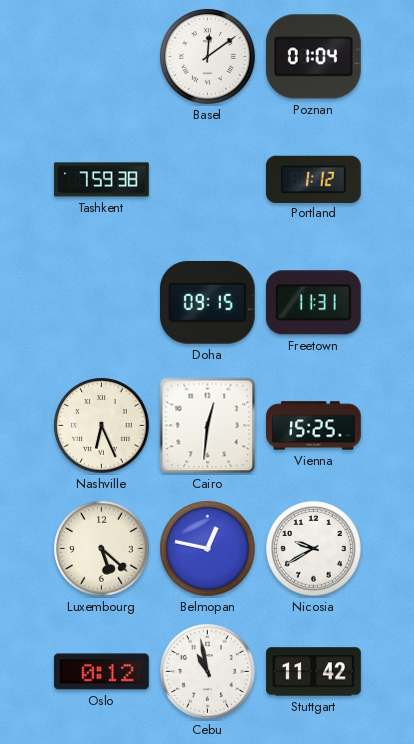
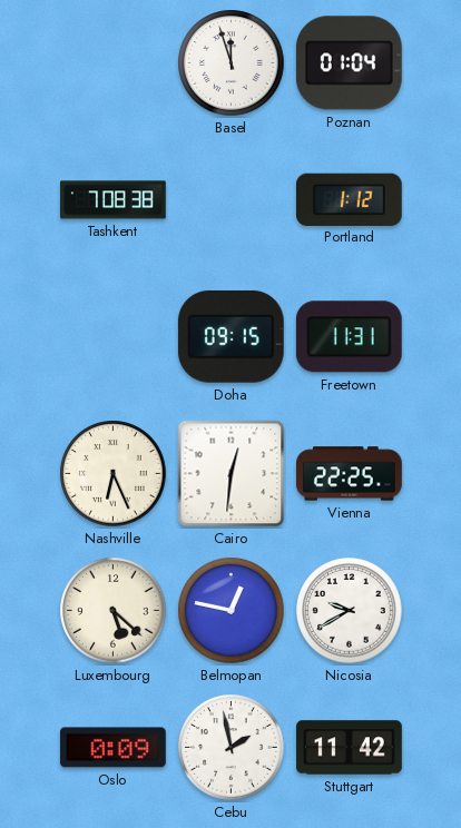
Basel: 12:09 -> 11:57
Tashkent: 7:59 -> 7:08
Vienna: 15:25 -> 22:25
Oslo: 0:12 -> 0:09
Cebu: 10:58 -> 1:58
